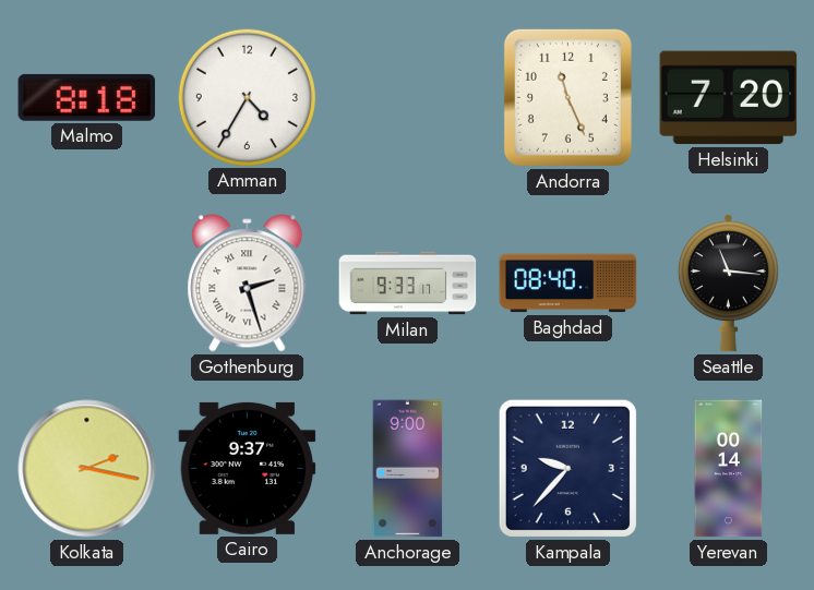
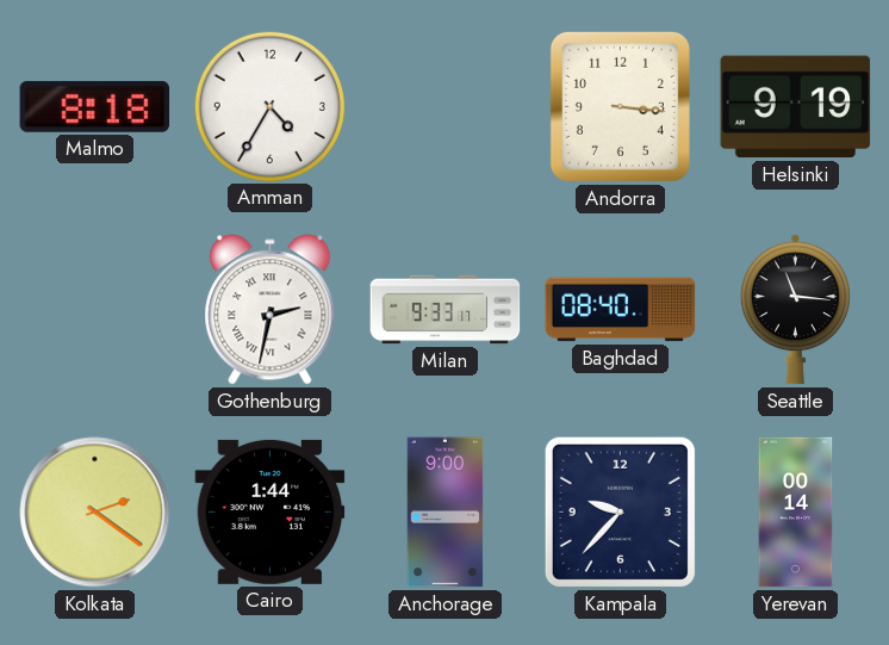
Andorra: 11:26 -> 3:16
Helsinki: 7:20 -> 9:19
Gothenburg: 2:27 -> 2:32
Kolkata: 2:17 -> 2:21
Cairo: 9:37 -> 1:44
